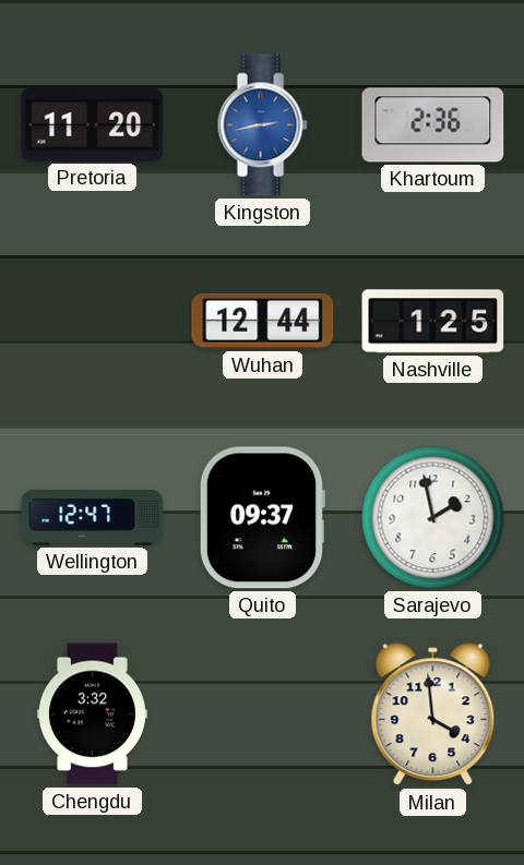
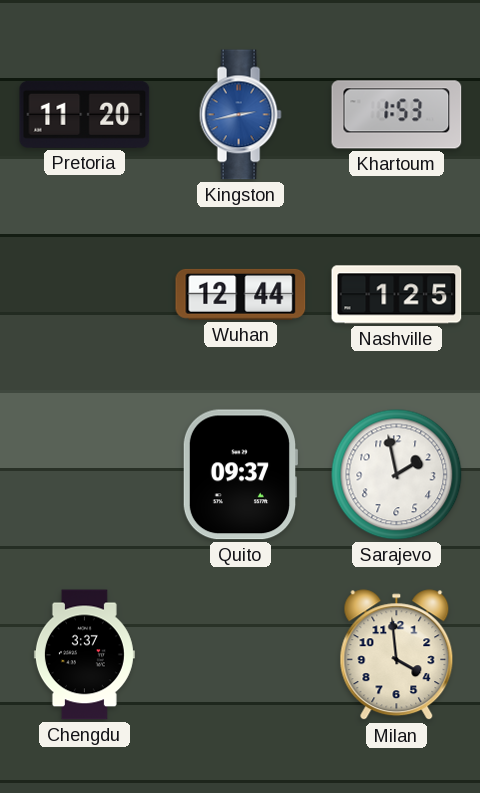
Khartoum: 2:36 -> 1:53
Wellington: 12:47 -> none
Chengdu: 3:32 -> 3:37
